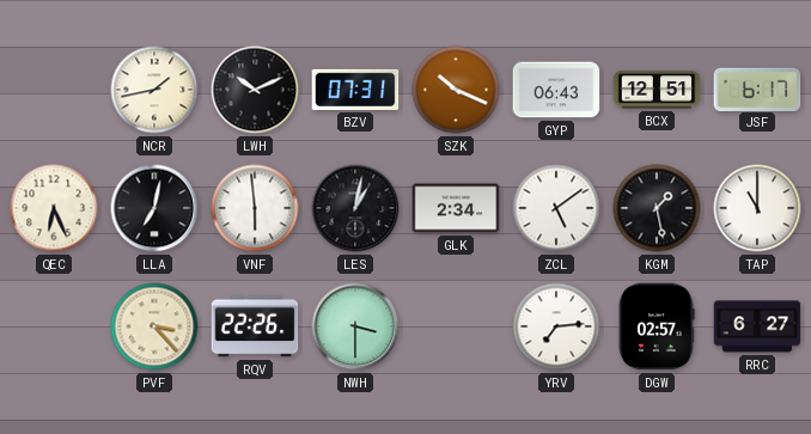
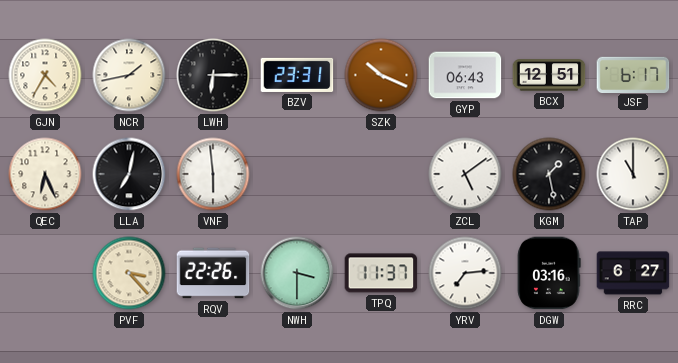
GJN: none -> 4:35
LWH: 10:11 -> 6:15
BZV: 07:31 -> 23:31
LES: 1:02 -> none
GLK: 2:34 -> none
TPQ: none -> 11:37
DGW: 02:57 -> 03:16
